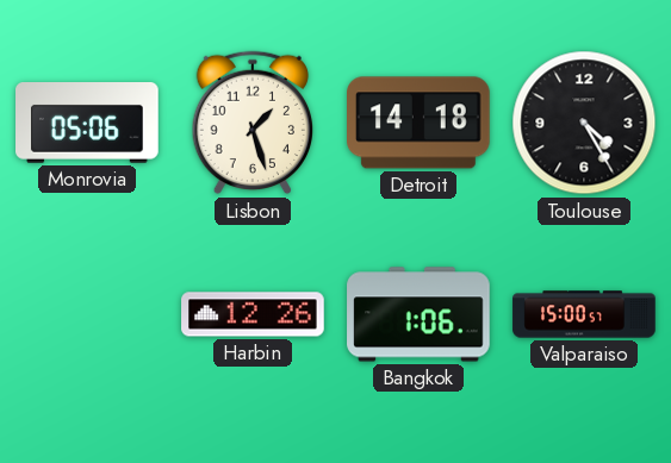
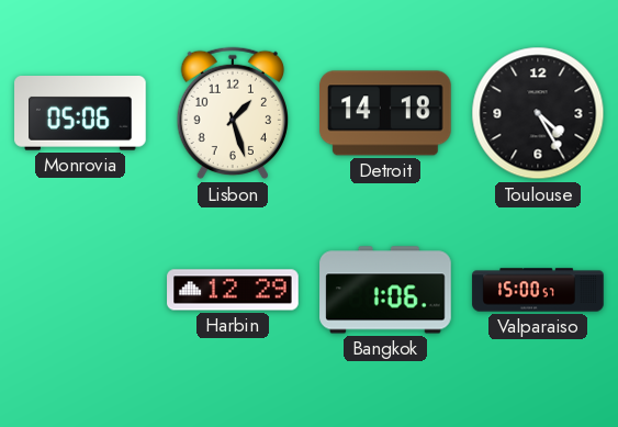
Harbin: 12:26 -> 12:29
